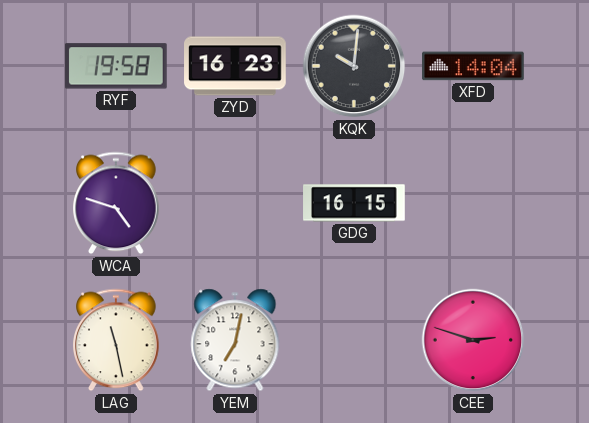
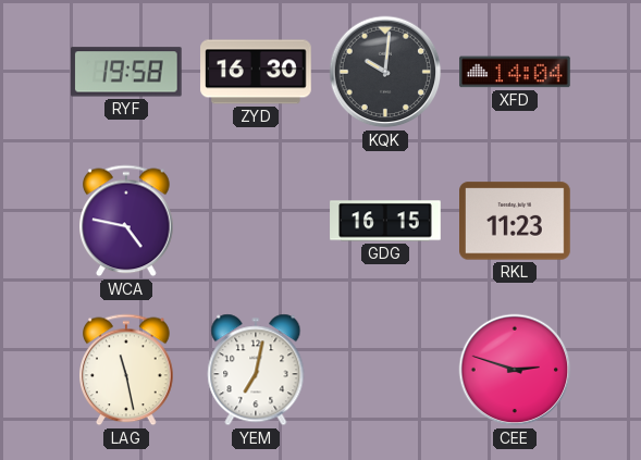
ZYD: 16:23 -> 16:30
WCA: 4:48 -> 4:47
RKL: none -> 11:23
